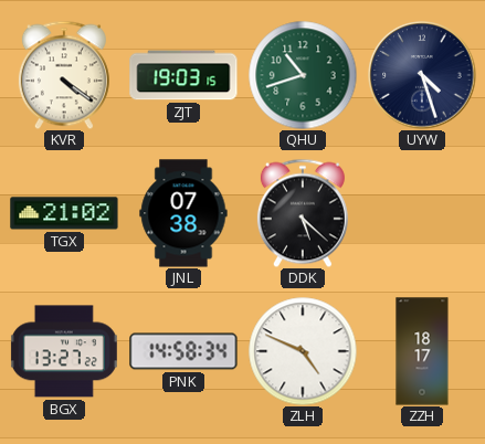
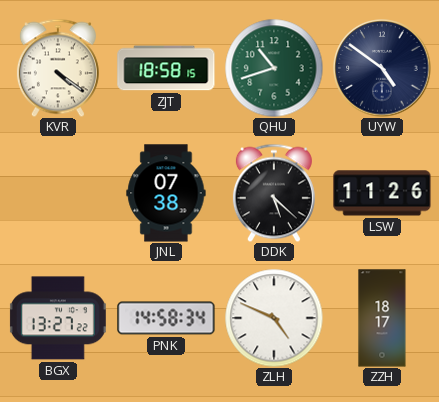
ZJT: 19:03 -> 18:58
UYW: 4:27 -> 4:51
TGX: 21:02 -> none
LSW: none -> 11:26
